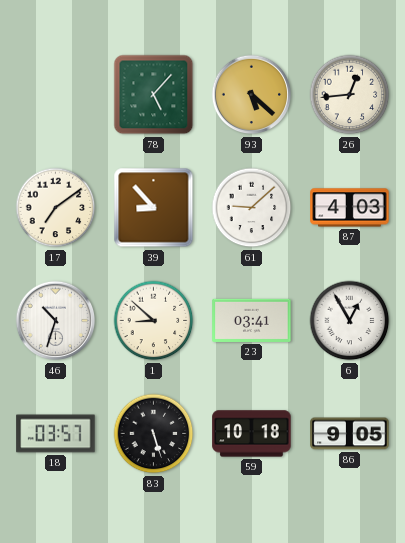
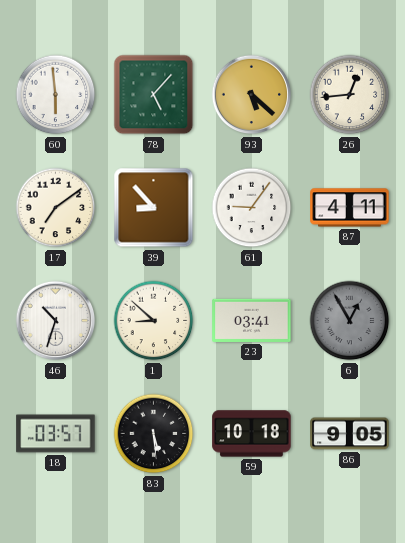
60: none -> 5:59
61: 9:08 -> 9:06
87: 4:03 -> 4:11
6 dial: white -> grey
83: 5:27 -> 5:29
